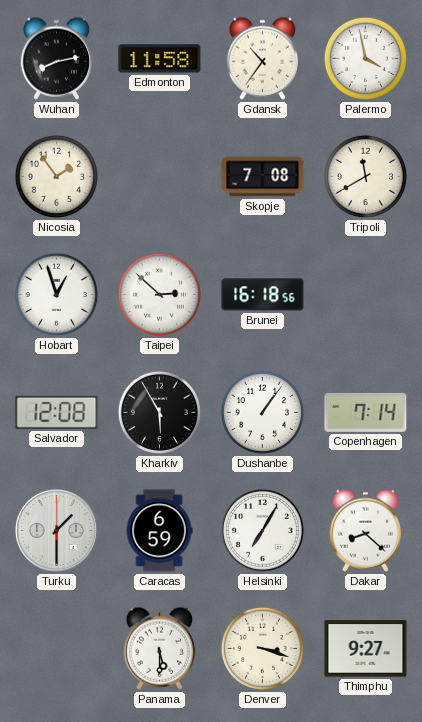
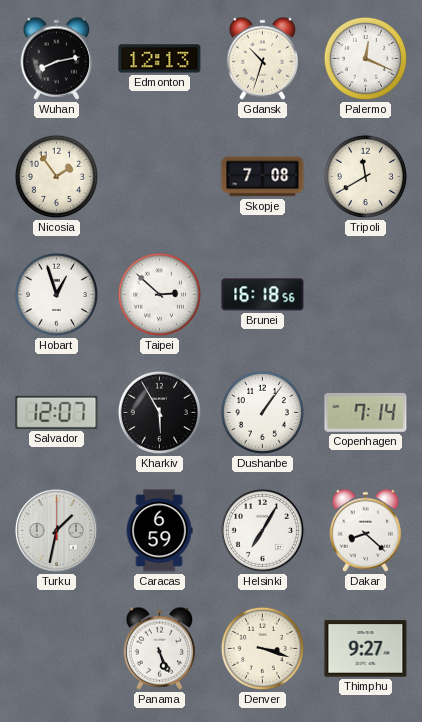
Edmonton: 11:58 -> 12:13
Gdansk: 10:36 -> 10:33
Palermo: 3:58 -> 12:19
Salvador: 12:08 -> 12:07
Turku: 1:30 -> 1:32
Panama: 5:30 -> 5:26
